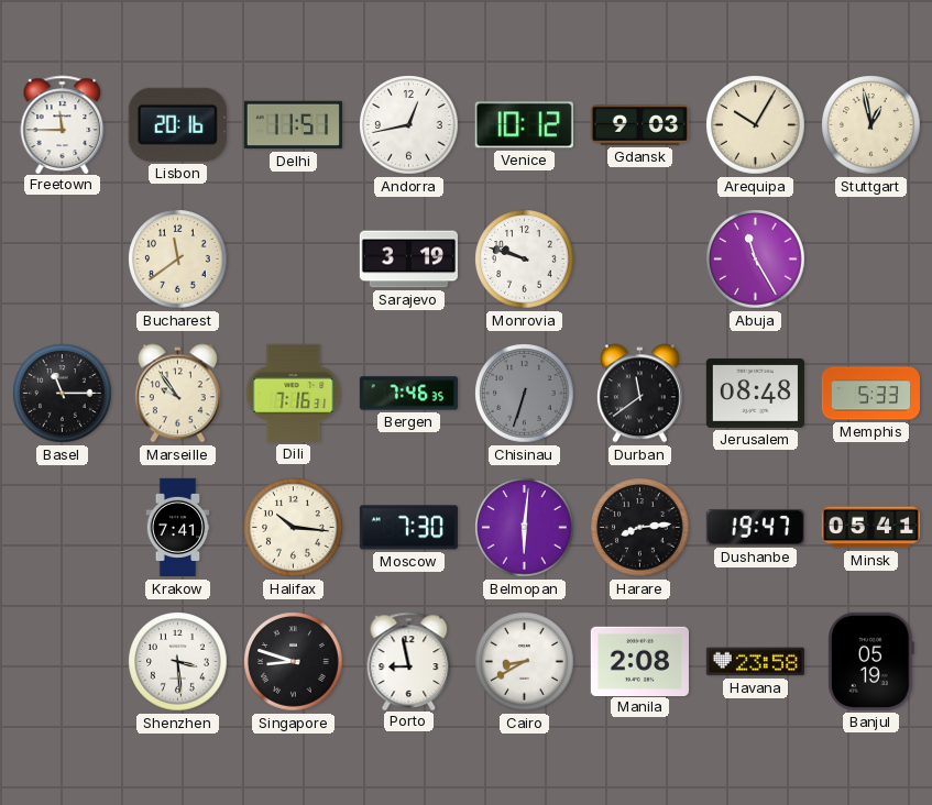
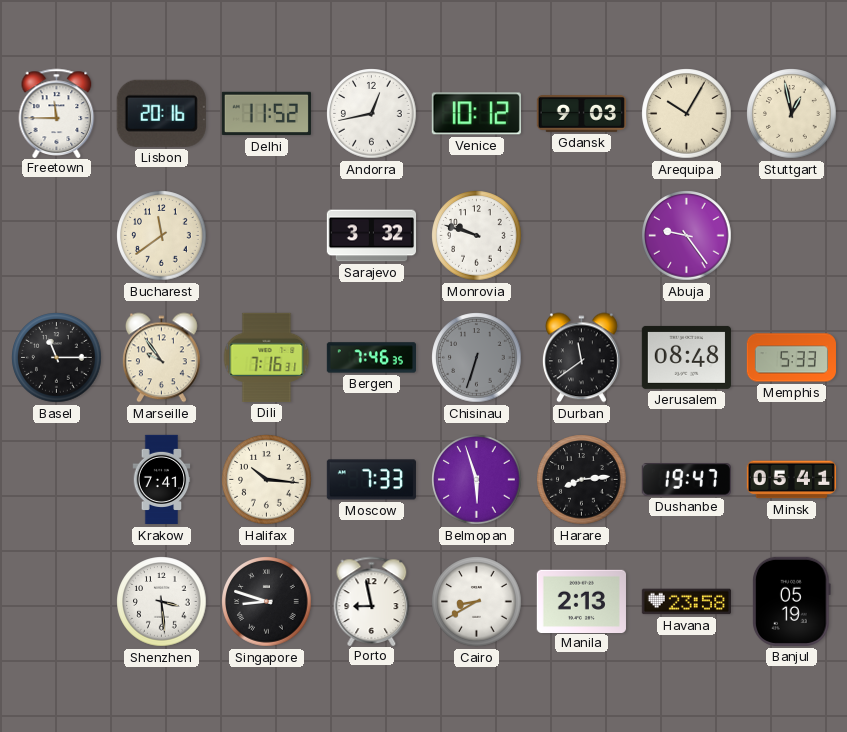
Delhi: 11:51 -> 11:52
Sarajevo: 3:19 -> 3:32
Abuja: 11:25 -> 9:24
Moscow: 7:30 -> 7:33
Belmopan: 6:01 -> 5:57
Manila: 2:08 -> 2:13
